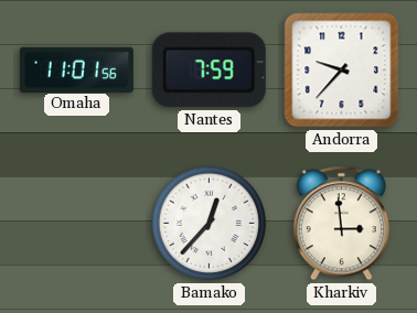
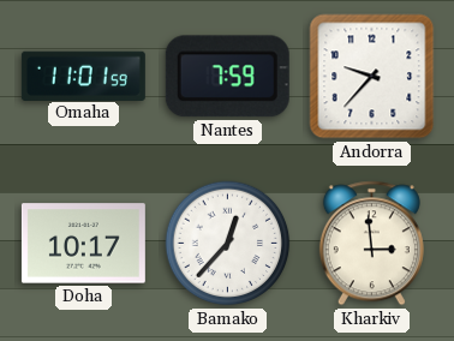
Omaha: 11:01:56 -> 11:01:59
Doha: none -> 10:17
